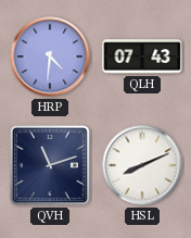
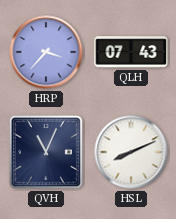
HRP: 4:31 -> 3:37
QVH: 11:12 -> 11:04
